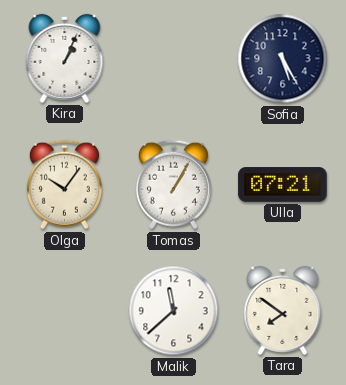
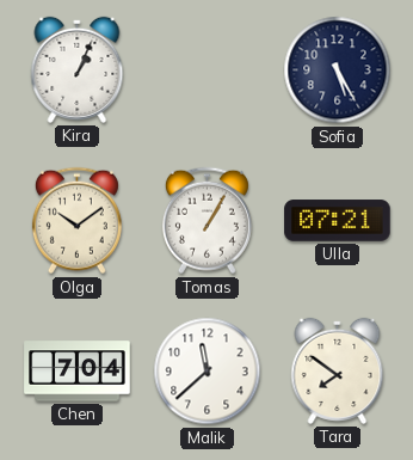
Olga: 10:06 -> 10:09
Chen: none -> 7:04
